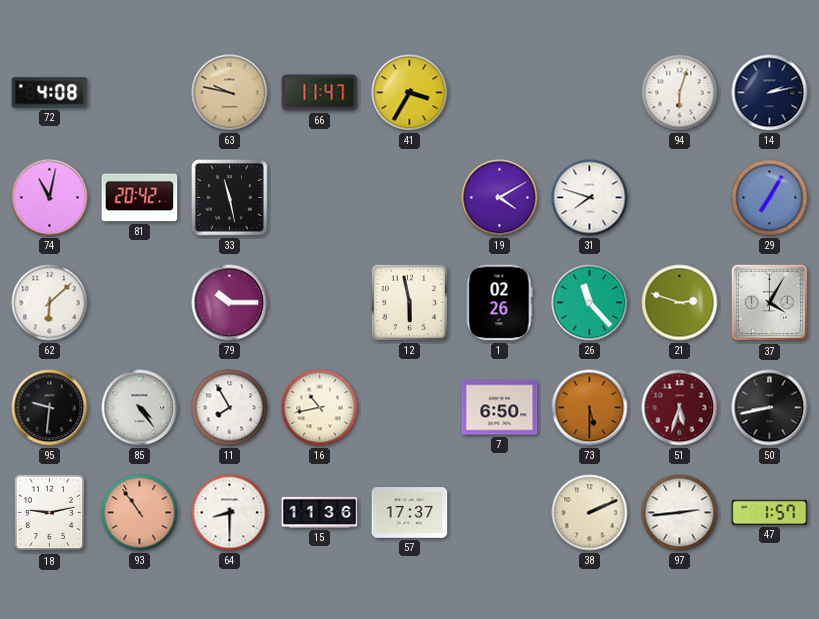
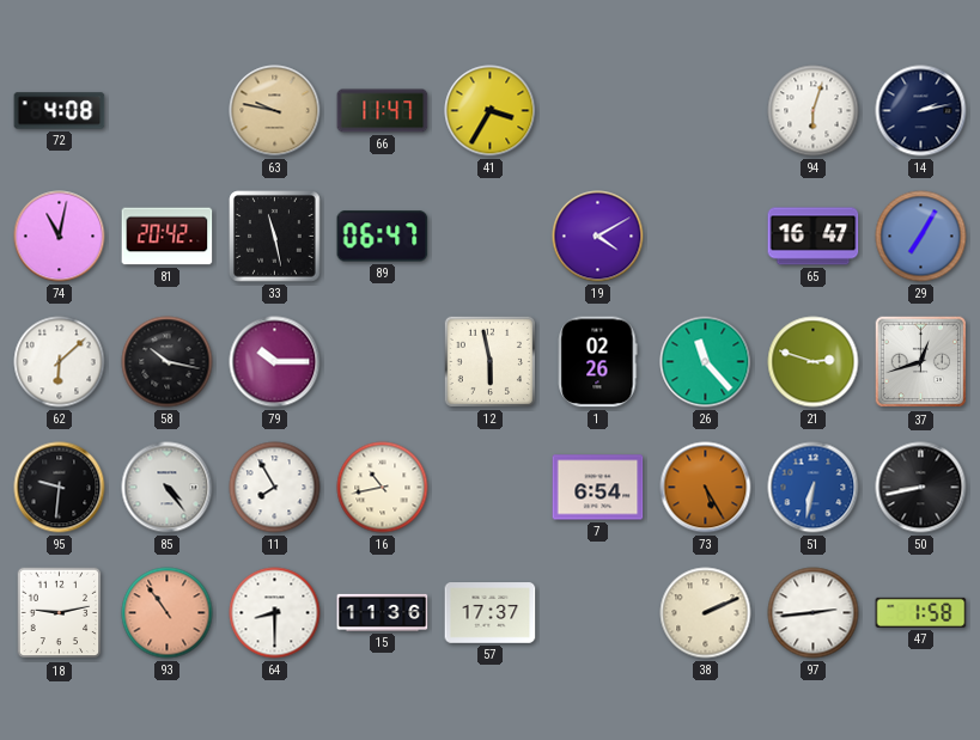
89: none -> 06:47
31: 7:48 -> none
65: none -> 16:47
58: none -> 10:17
37: 4:05 -> 12:42
7: 6:50 -> 6:54
73: 5:30 -> 5:25
51: 5:33 -> 6:32
51 dial: burgundy -> blue
47: 1:57 -> 1:58
